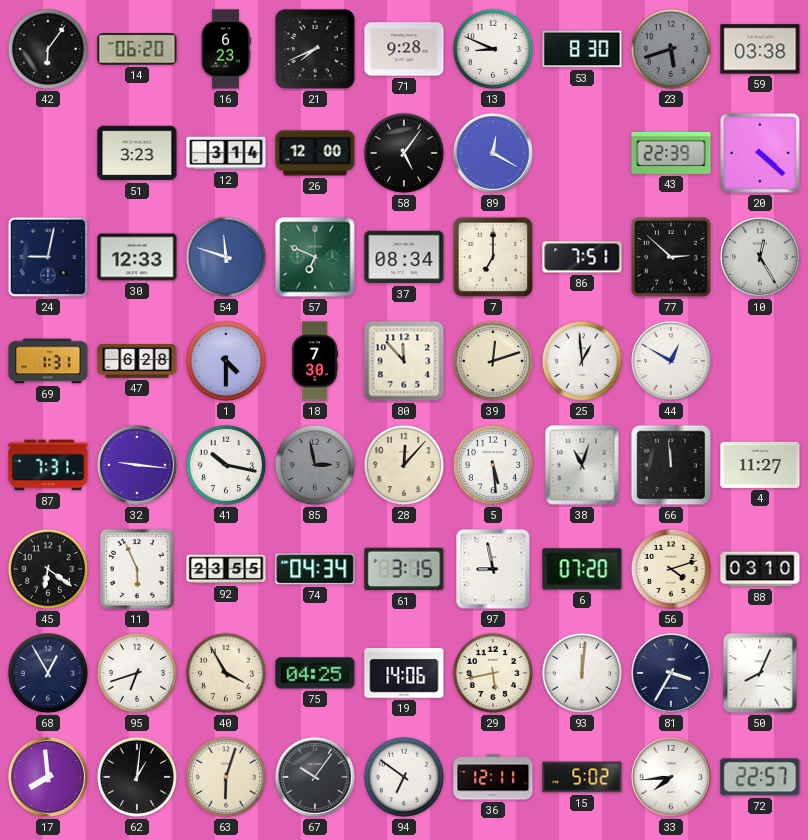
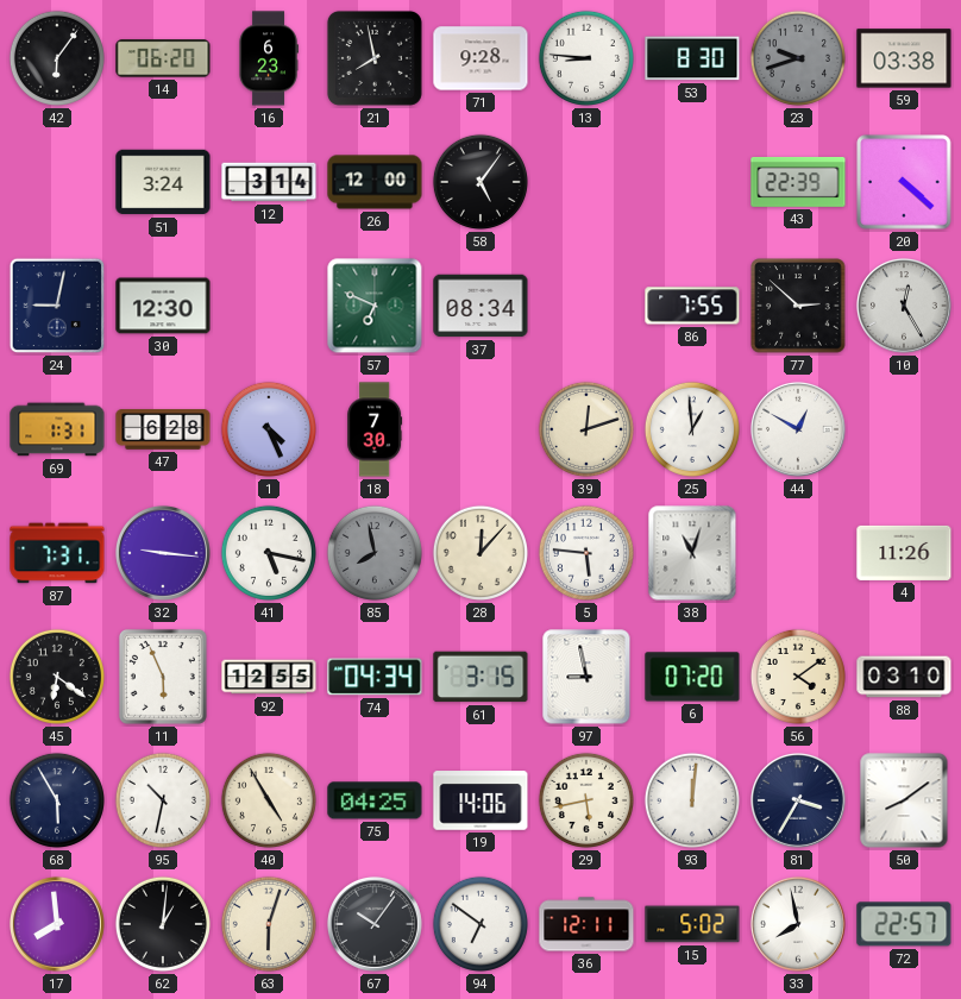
21: 7:41 -> 7:58
13: 8:49 -> 8:46
23: 5:42 -> 9:42
51: 3:23 -> 3:24
89: 12:20 -> none
30: 12:33 -> 12:30
54: 11:48 -> none
7: 7:00 -> none
86: 7:51 -> 7:55
1: 4:30 -> 4:26
80: 11:53 -> none
41: 10:17 -> 5:17
85: 2:58 -> 7:58
5: 5:29 -> 5:46
66: 11:59 -> none
4: 11:27 -> 11:26
92: 23:55 -> 12:55
56: 4:12 -> 4:09
68: 12:55 -> 5:55
95: 6:42 -> 10:32
40: 3:55 -> 4:55
50: 8:04 -> 8:09
33: 7:44 -> 7:58
